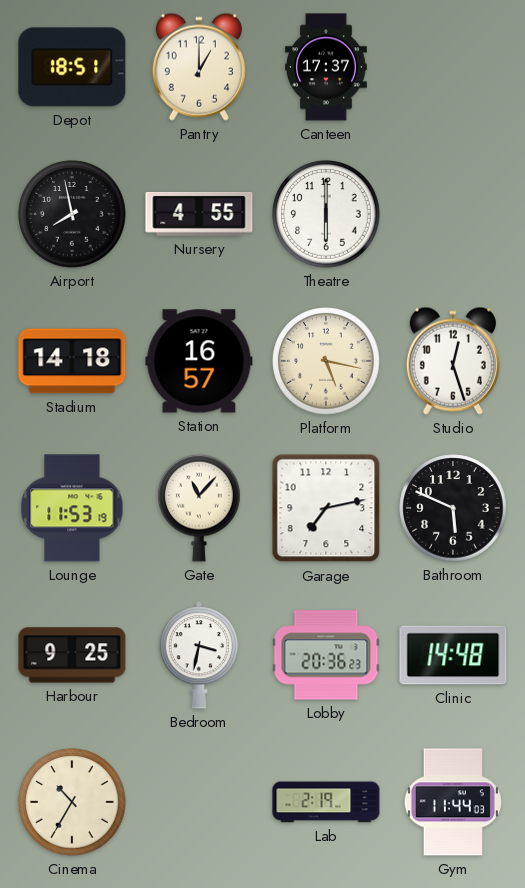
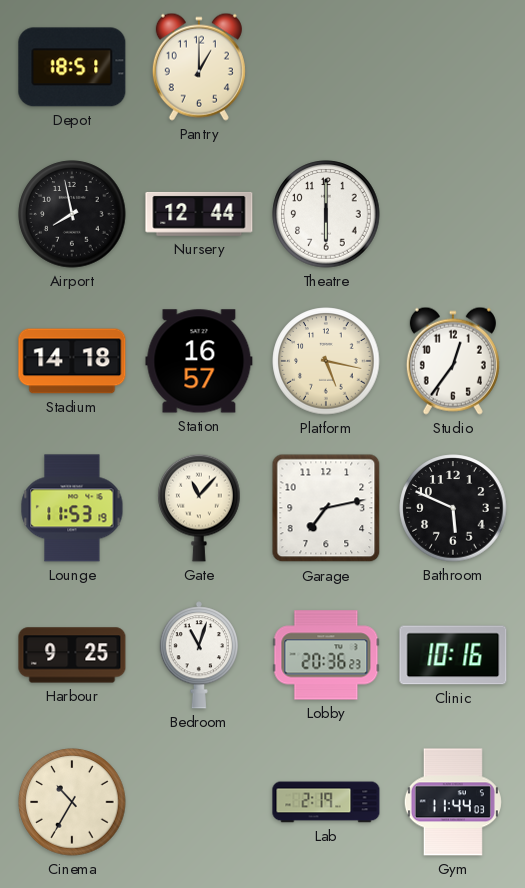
Canteen: 17:37 -> none
Nursery: 4:55 -> 12:44
Studio: 12:27 -> 12:36
Bedroom: 3:32 -> 11:03
Clinic: 14:48 -> 10:16
